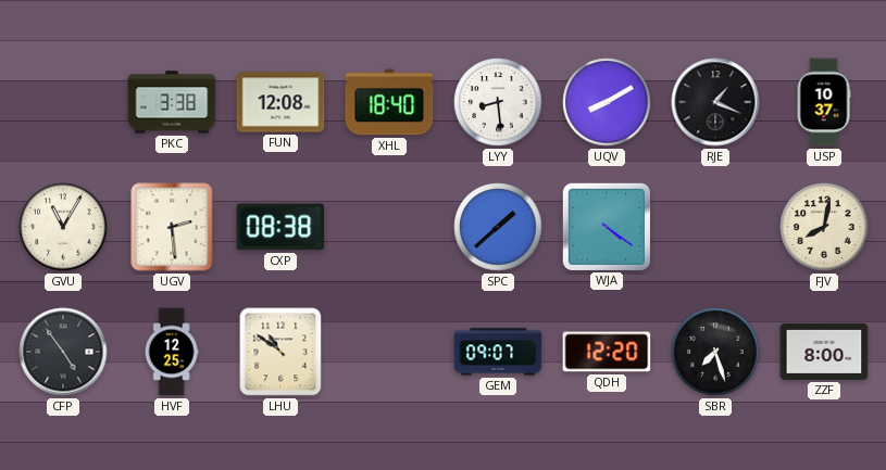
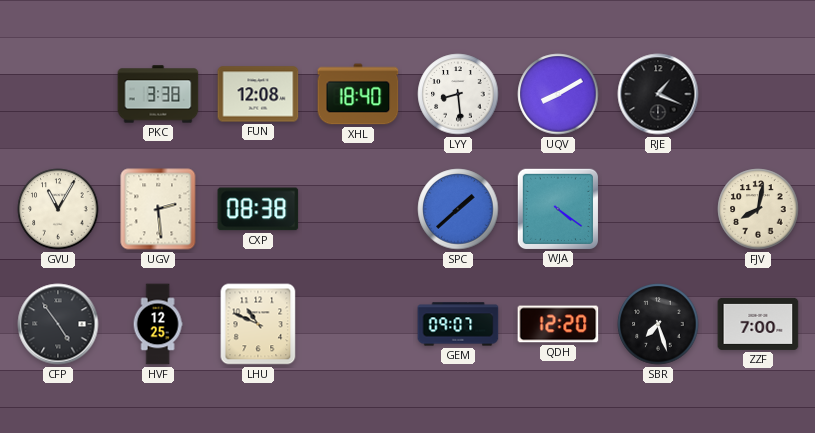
USP: 10:37 -> none
LHU: 10:51 -> 10:49
ZZF: 8:00 -> 7:00
